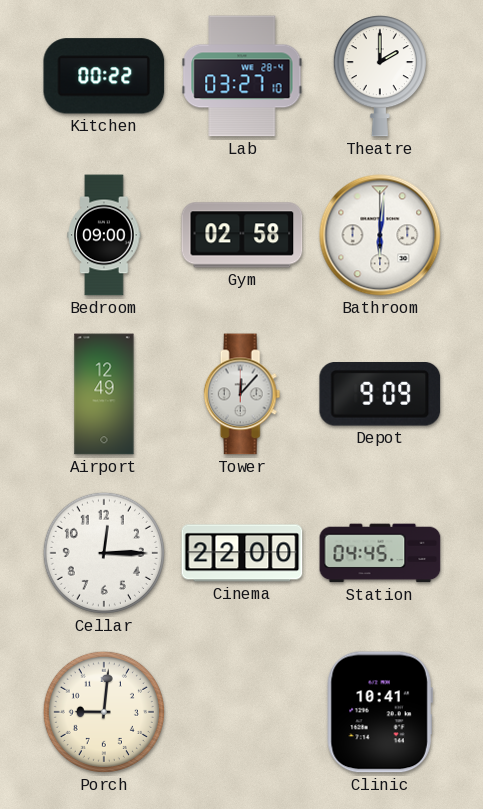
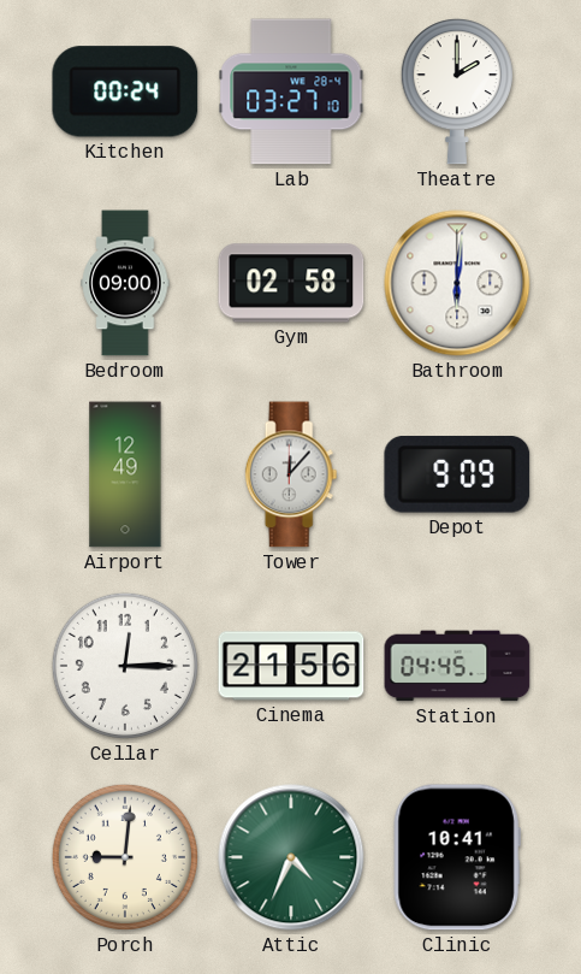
Kitchen: 00:22 -> 00:24
Cinema: 22:00 -> 21:56
Attic: none -> 4:34
